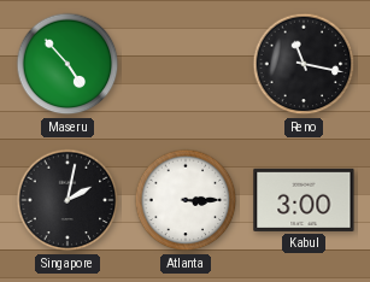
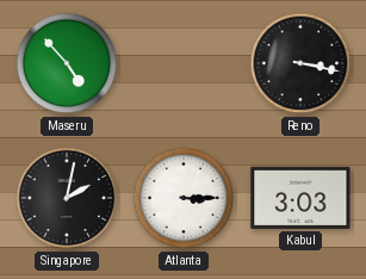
Reno: 11:17 -> 3:17
Kabul: 3:00 -> 3:03
